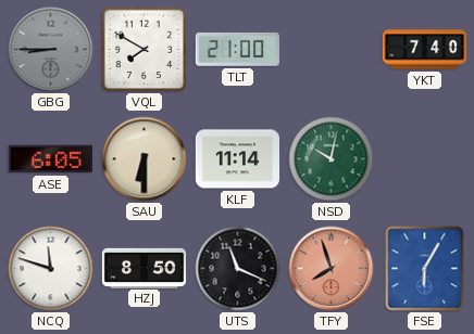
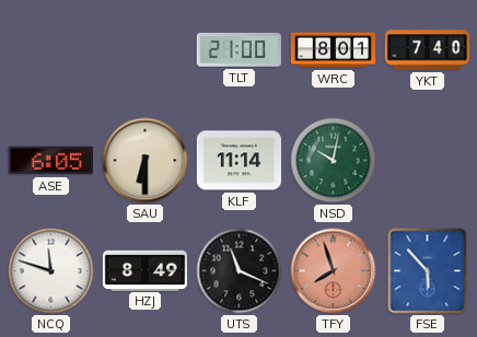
GBG: 8:45 -> none
VQL: 7:50 -> none
WRC: none -> 8:01
HZJ: 8:50 -> 8:49
FSE: 6:05 -> 5:53
